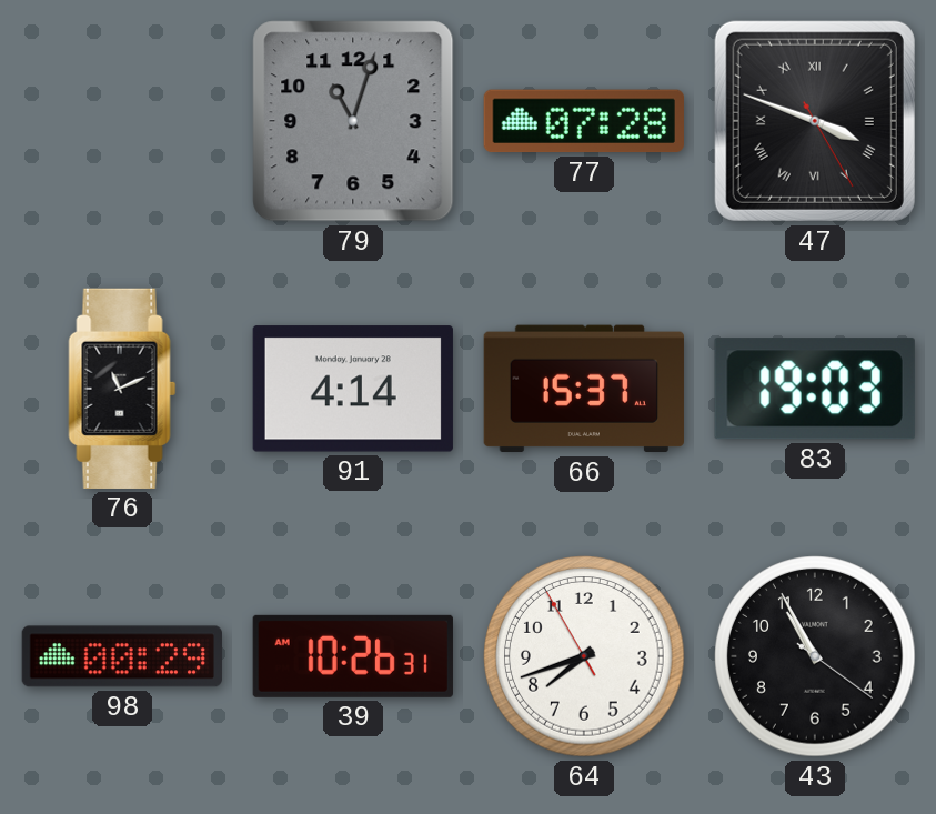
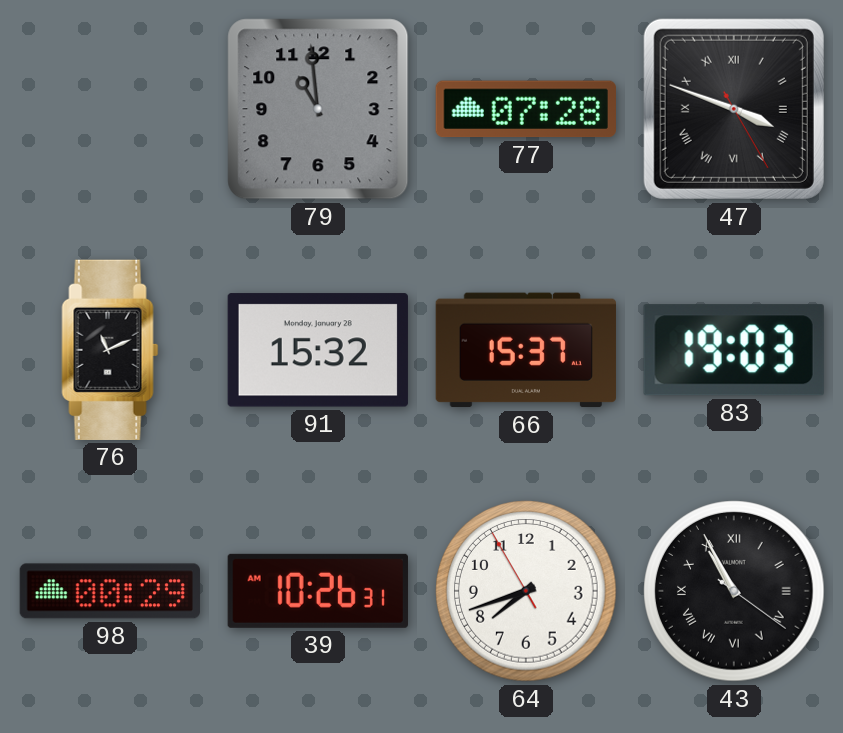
79: 11:03 -> 10:59
91: 4:14 -> 15:32
43 numerals: Arabic -> Roman
